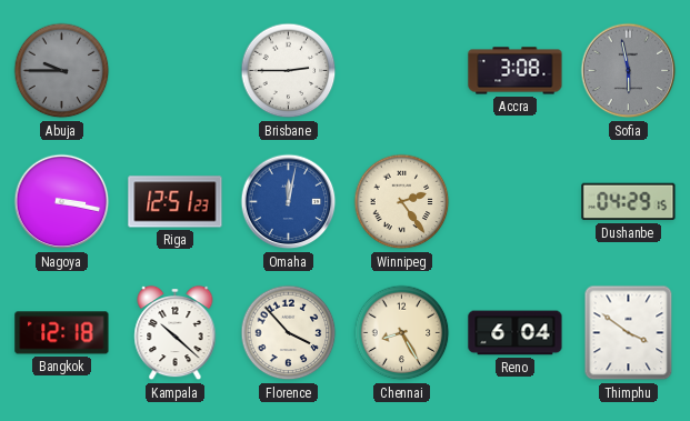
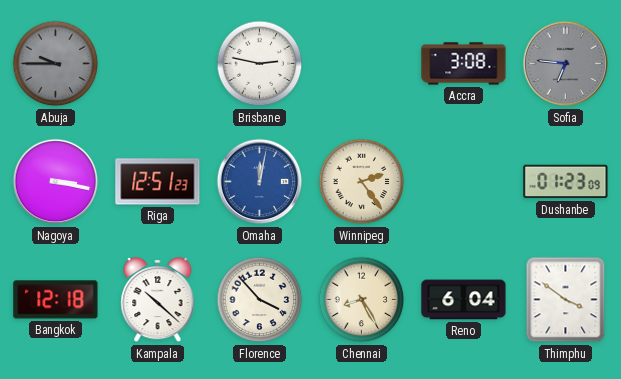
Brisbane: 2:45 -> 2:47
Sofia: 5:58 -> 6:46
Dushanbe: 04:29 -> 01:23
